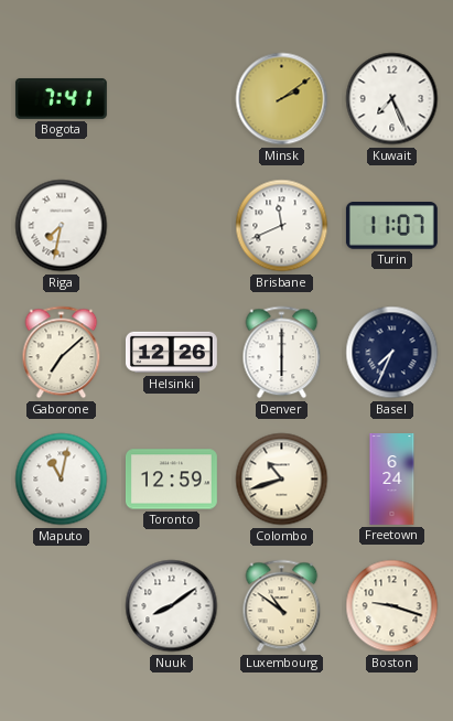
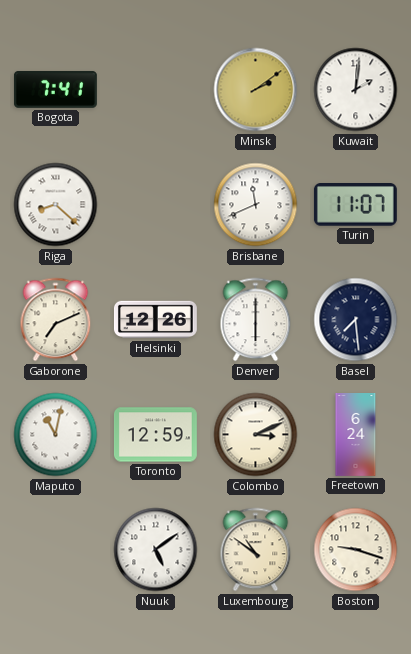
Kuwait: 7:26 -> 2:01
Riga: 7:32 -> 8:22
Gaborone: 7:08 -> 7:11
Basel: 7:34 -> 7:29
Colombo: 10:42 -> 3:11
Nuuk: 8:09 -> 5:09
